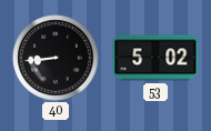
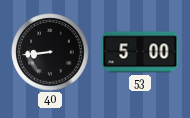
53: 5:02 -> 5:00
